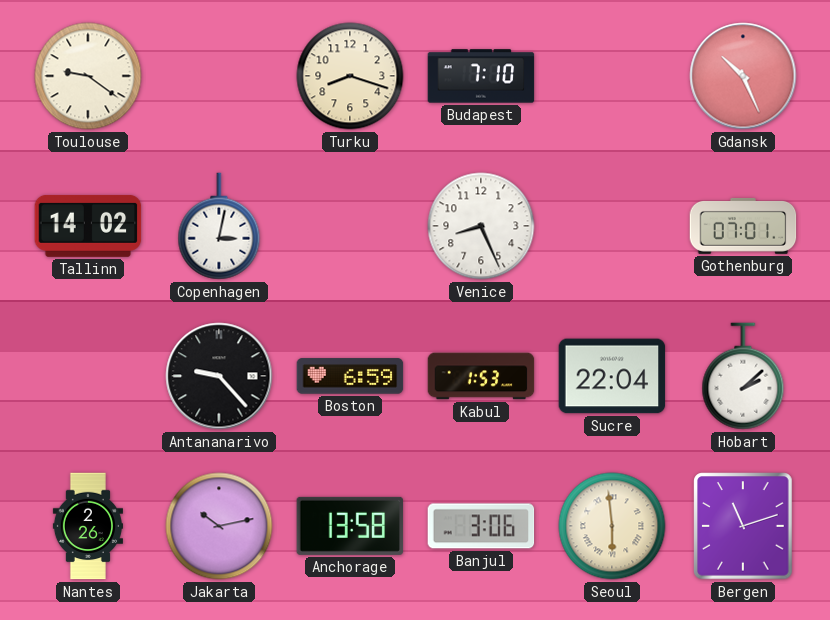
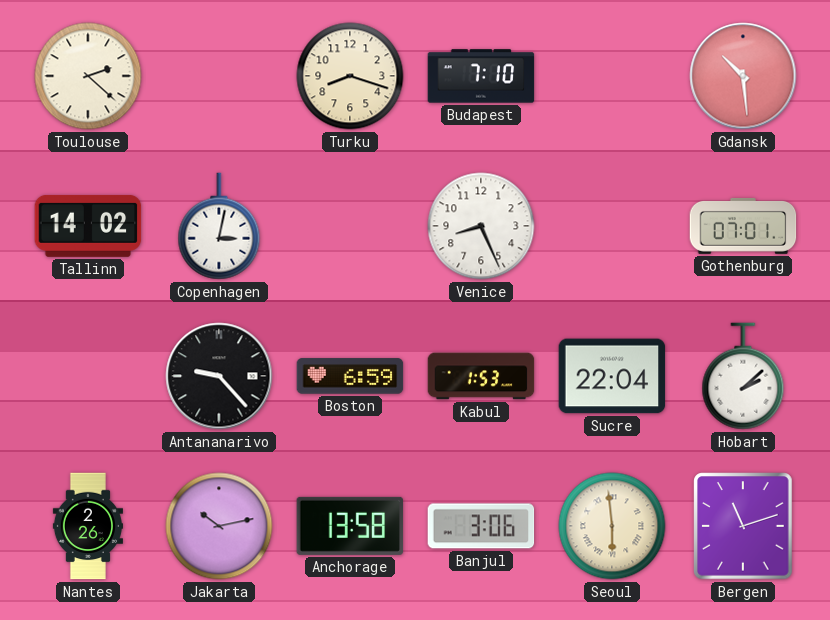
Toulouse: 9:21 -> 2:22
Gdansk: 10:26 -> 10:29
